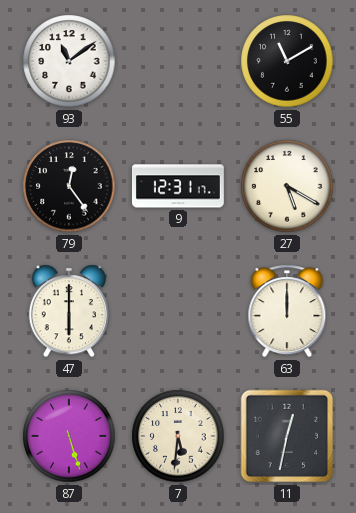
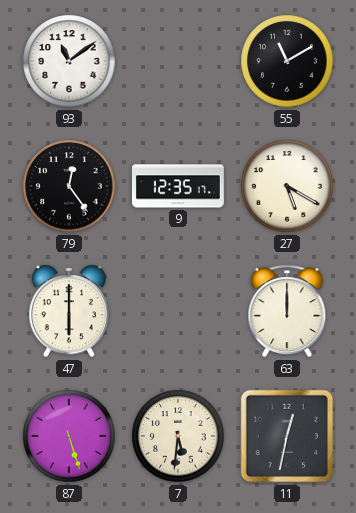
9: 12:31 -> 12:35
